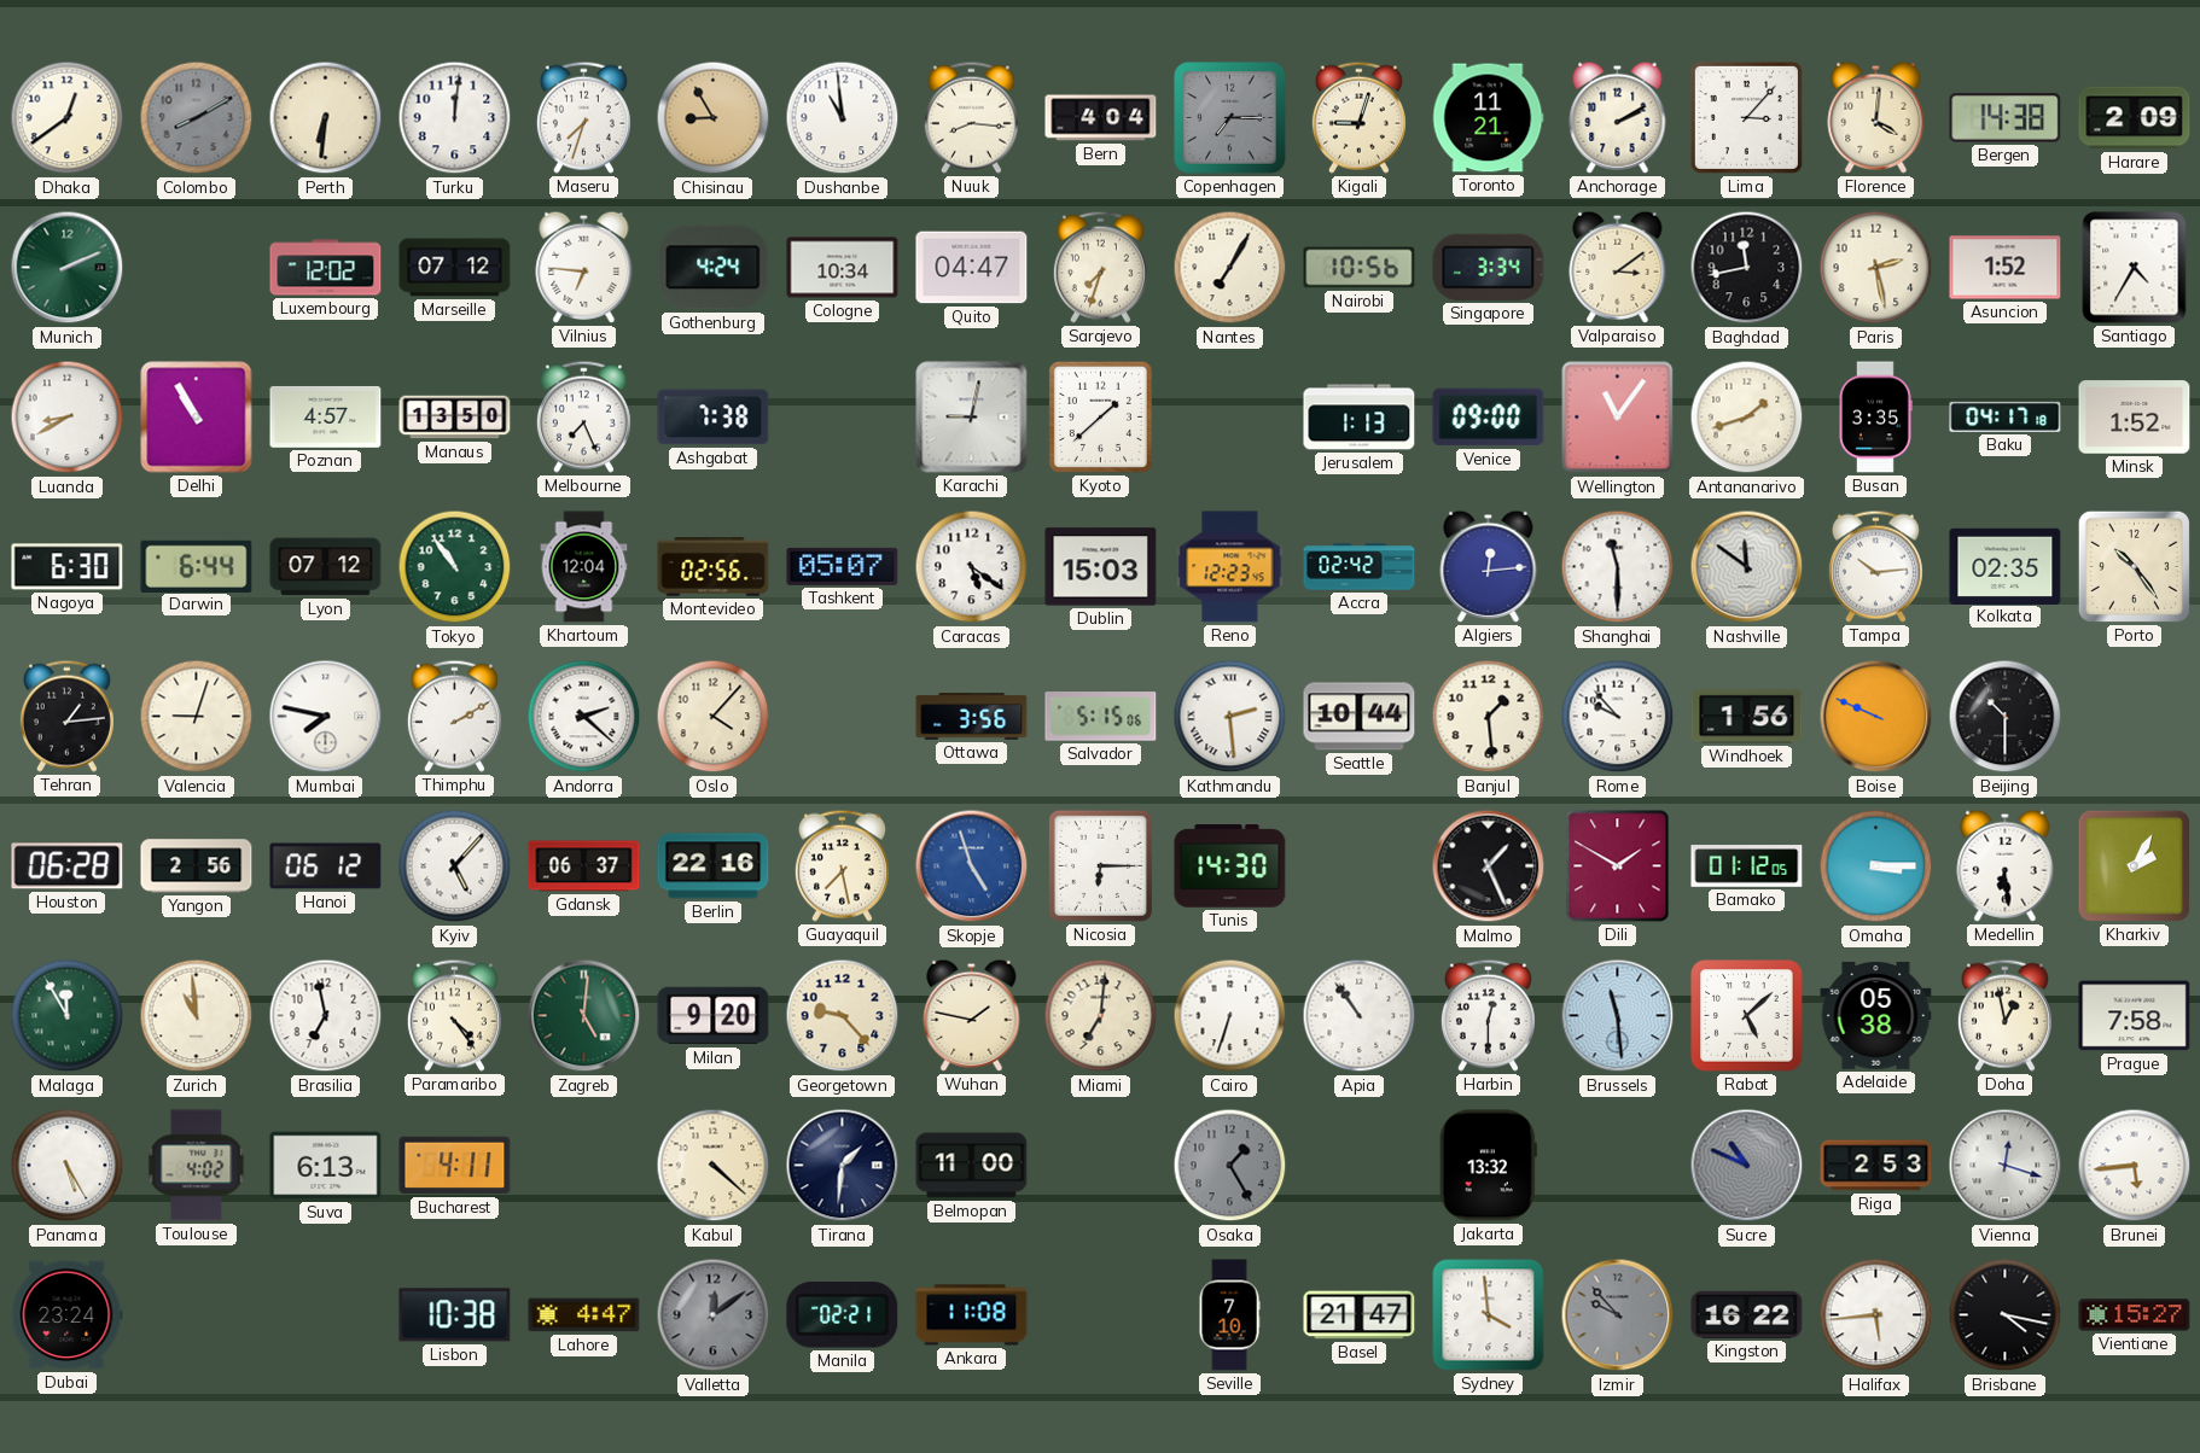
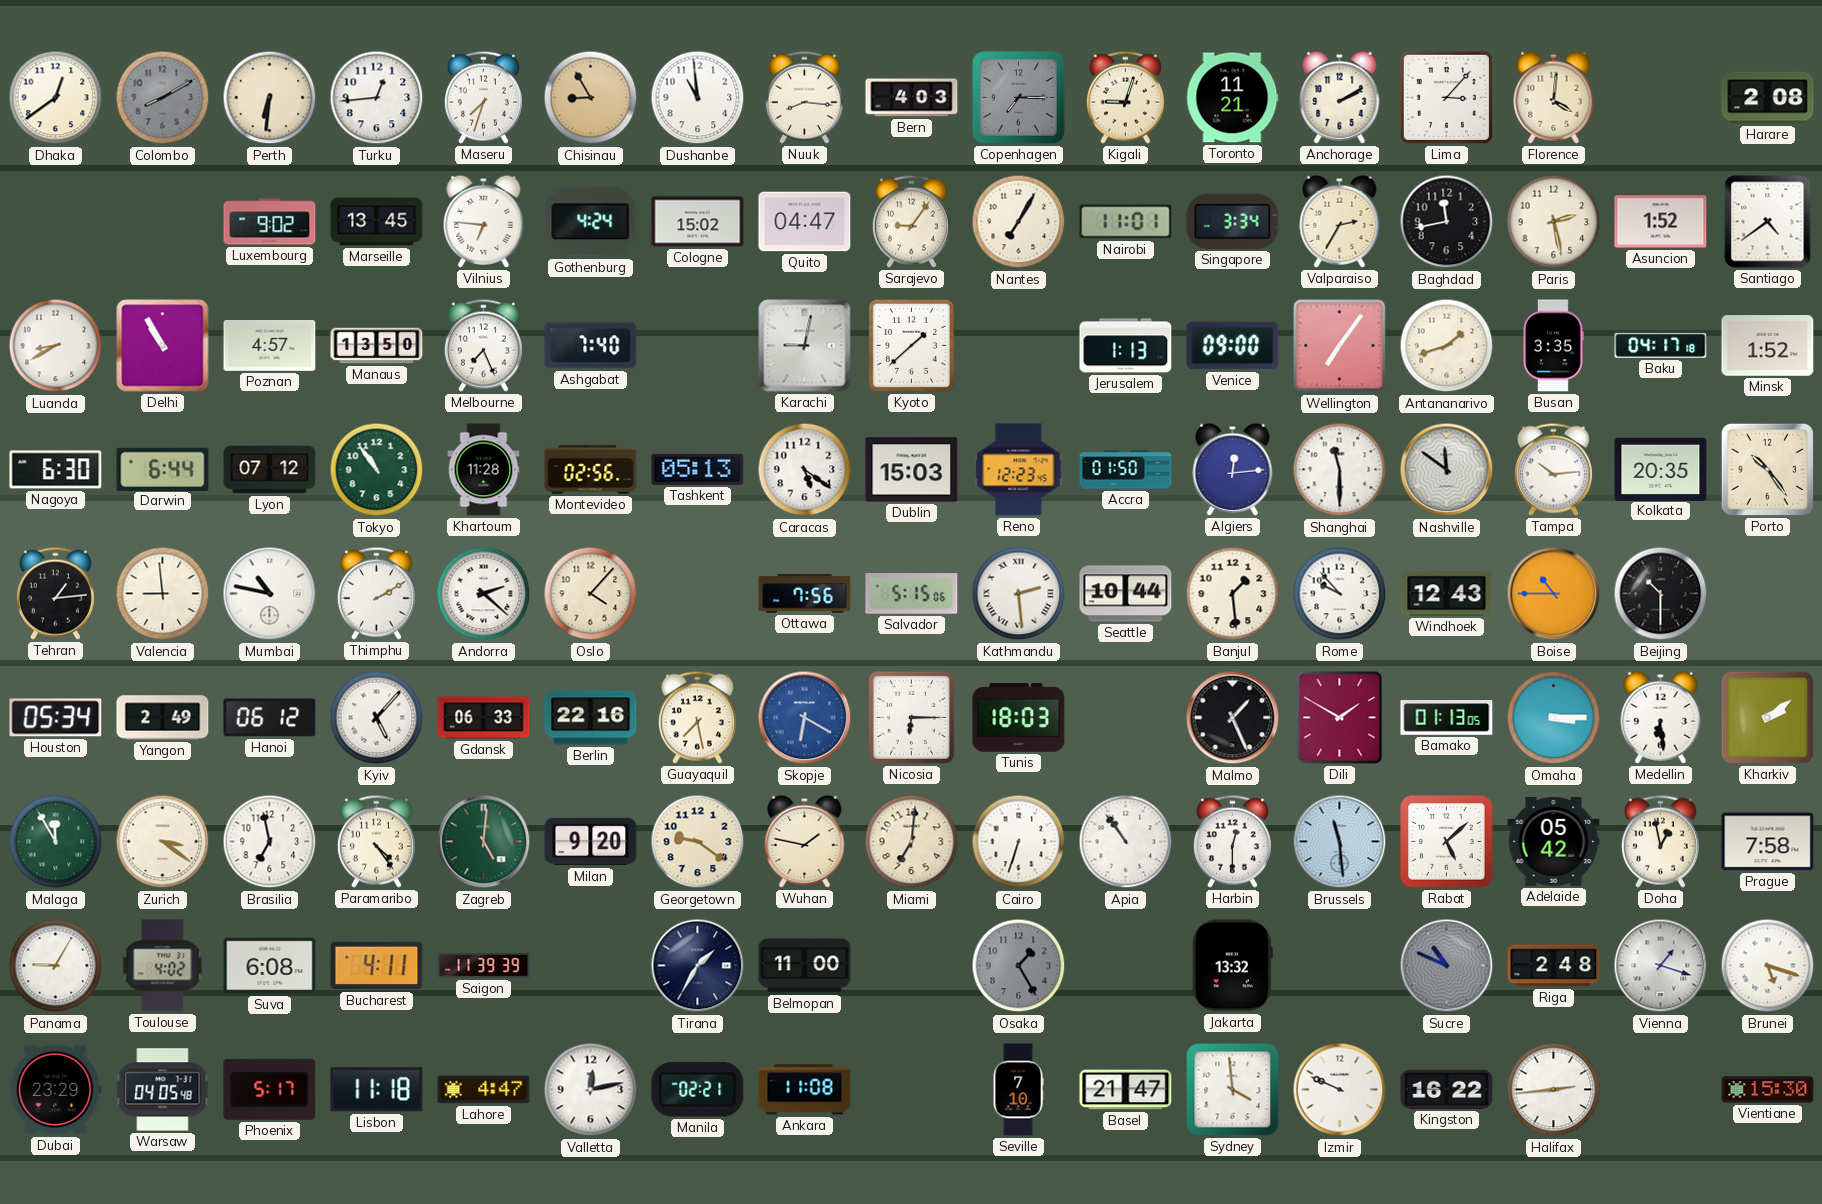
Turku: 12:01 -> 12:44
Bern: 4:04 -> 4:03
Bergen: 14:38 -> none
Harare: 2:09 -> 2:08
Munich: 2:11 -> none
Luxembourg: 12:02 -> 9:02
Marseille: 07:12 -> 13:45
Cologne: 10:34 -> 15:02
Sarajevo: 7:33 -> 9:06
Nairobi: 10:56 -> 11:01
Valparaiso: 3:09 -> 2:35
Santiago: 4:35 -> 4:39
Ashgabat: 7:38 -> 7:40
Wellington: 11:06 -> 7:06
Khartoum: 12:04 -> 11:28
Tashkent: 05:07 -> 05:13
Accra: 02:42 -> 01:50
Kolkata: 02:35 -> 20:35
Valencia: 9:03 -> 8:59
Mumbai: 7:47 -> 10:47
Ottawa: 3:56 -> 7:56
Windhoek: 1:56 -> 12:43
Boise: 9:49 -> 10:45
Houston: 06:28 -> 05:34
Yangon: 2:56 -> 2:49
Gdansk: 06:37 -> 06:33
Skopje: 4:57 -> 6:20
Tunis: 14:30 -> 18:03
Bamako: 01:12 -> 01:13
Kharkiv: 2:05 -> 2:09
Zurich: 10:59 -> 3:21
Georgetown: 9:23 -> 9:21
Adelaide: 05:38 -> 05:42
Panama: 5:25 -> 9:05
Suva: 6:13 -> 6:08
Saigon: none -> 11:39
Kabul: 4:22 -> none
Tirana: 1:31 -> 1:35
Riga: 2:53 -> 2:48
Vienna: 12:18 -> 1:18
Brunei: 5:44 -> 5:18
Dubai: 23:24 -> 23:29
Warsaw: none -> 04:05
Phoenix: none -> 5:17
Lisbon: 10:38 -> 11:18
Valletta: 12:09 -> 12:13
Valletta dial: grey -> white
Izmir: 9:53 -> 9:49
Izmir dial: grey -> white
Halifax: 5:44 -> 2:44
Brisbane: 4:17 -> none
Vientiane: 15:27 -> 15:30
